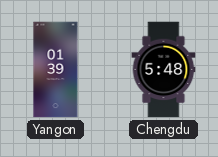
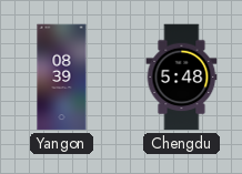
Yangon: 01:39 -> 08:39
